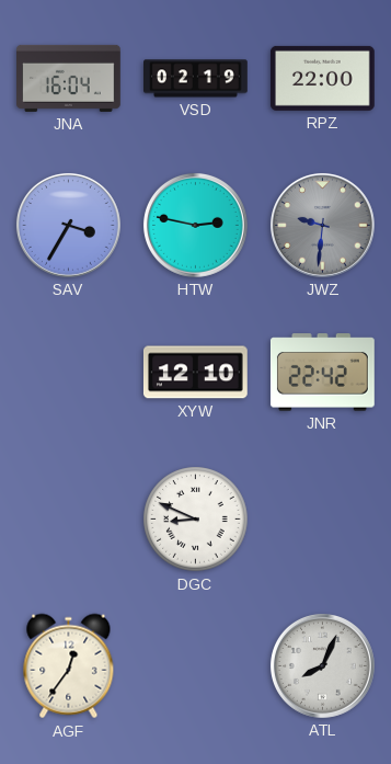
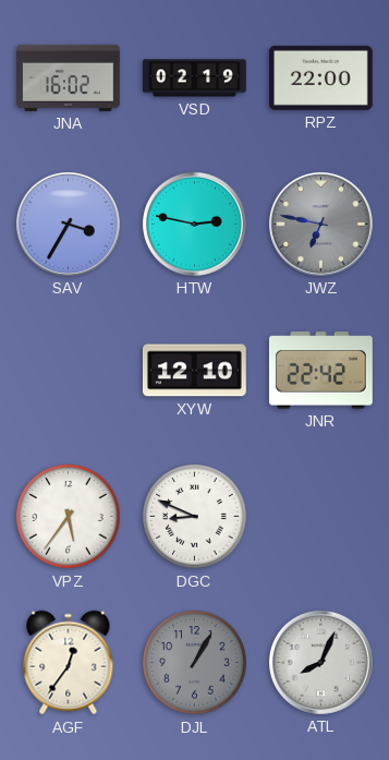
JNA: 16:04 -> 16:02
JWZ: 9:31 -> 6:47
VPZ: none -> 5:36
DJL: none -> 1:05
